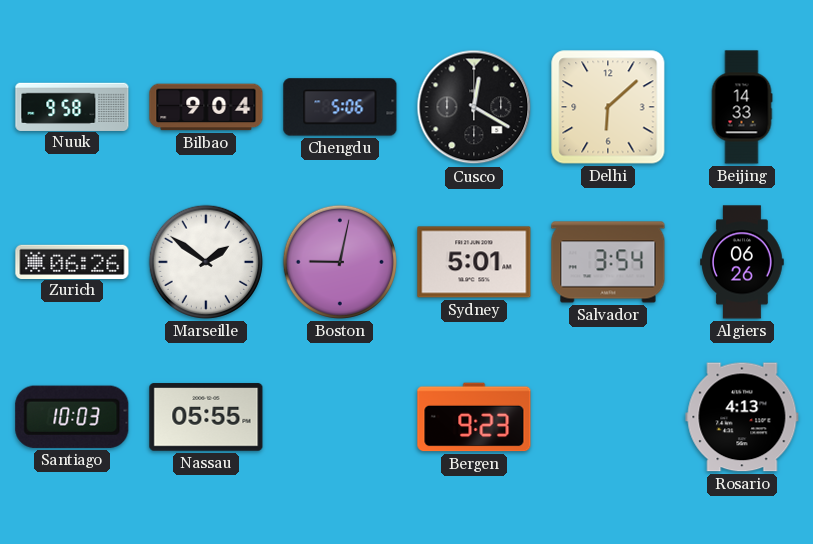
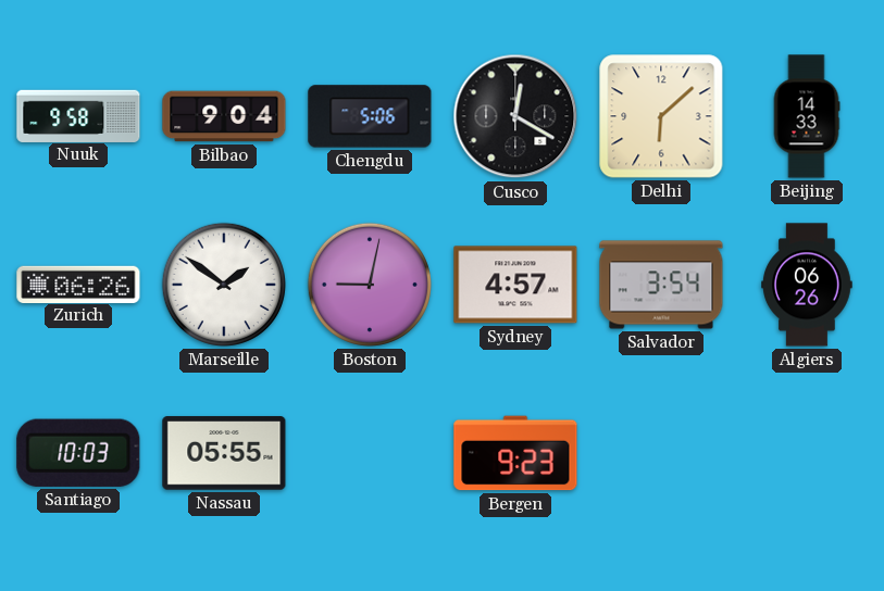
Sydney: 5:01 -> 4:57
Rosario: 4:13 -> none
